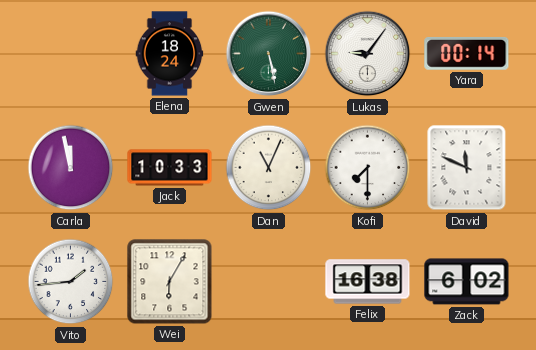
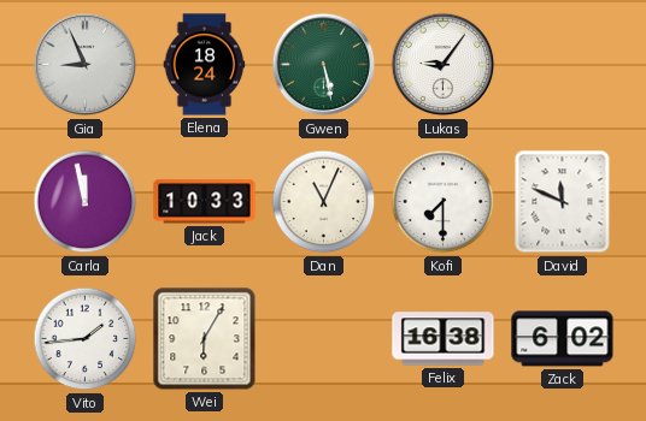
Gia: none -> 8:56
Yara: 00:14 -> none
